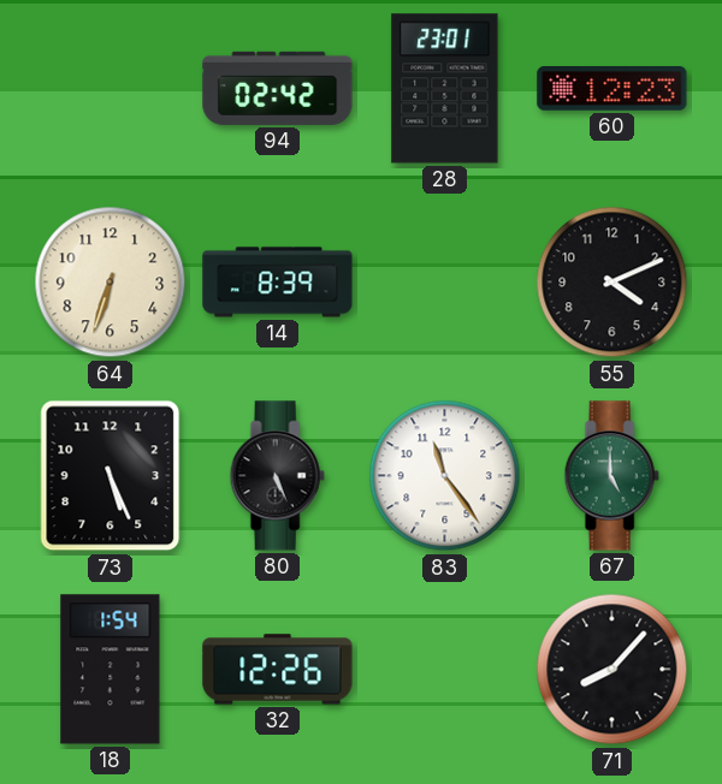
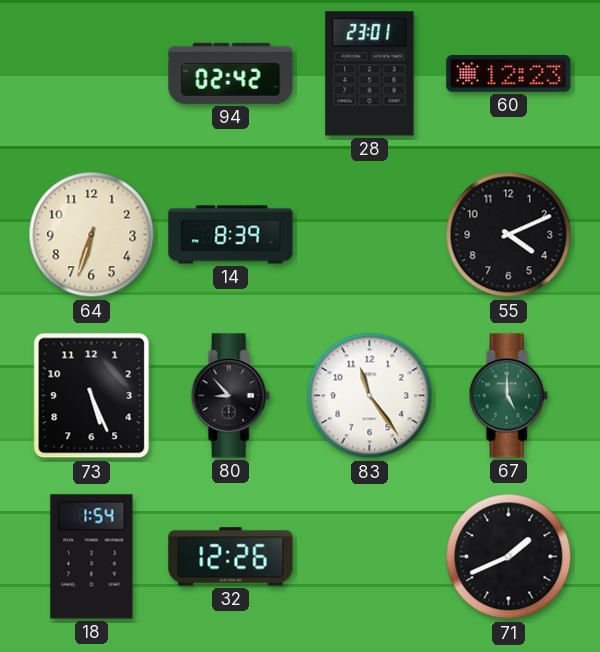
80: 5:26 -> 8:53
71: 8:07 -> 1:41
